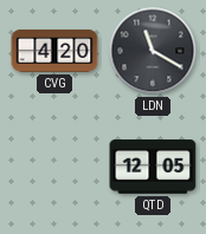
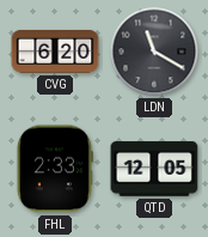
CVG: 4:20 -> 6:20
FHL: none -> 2:33
